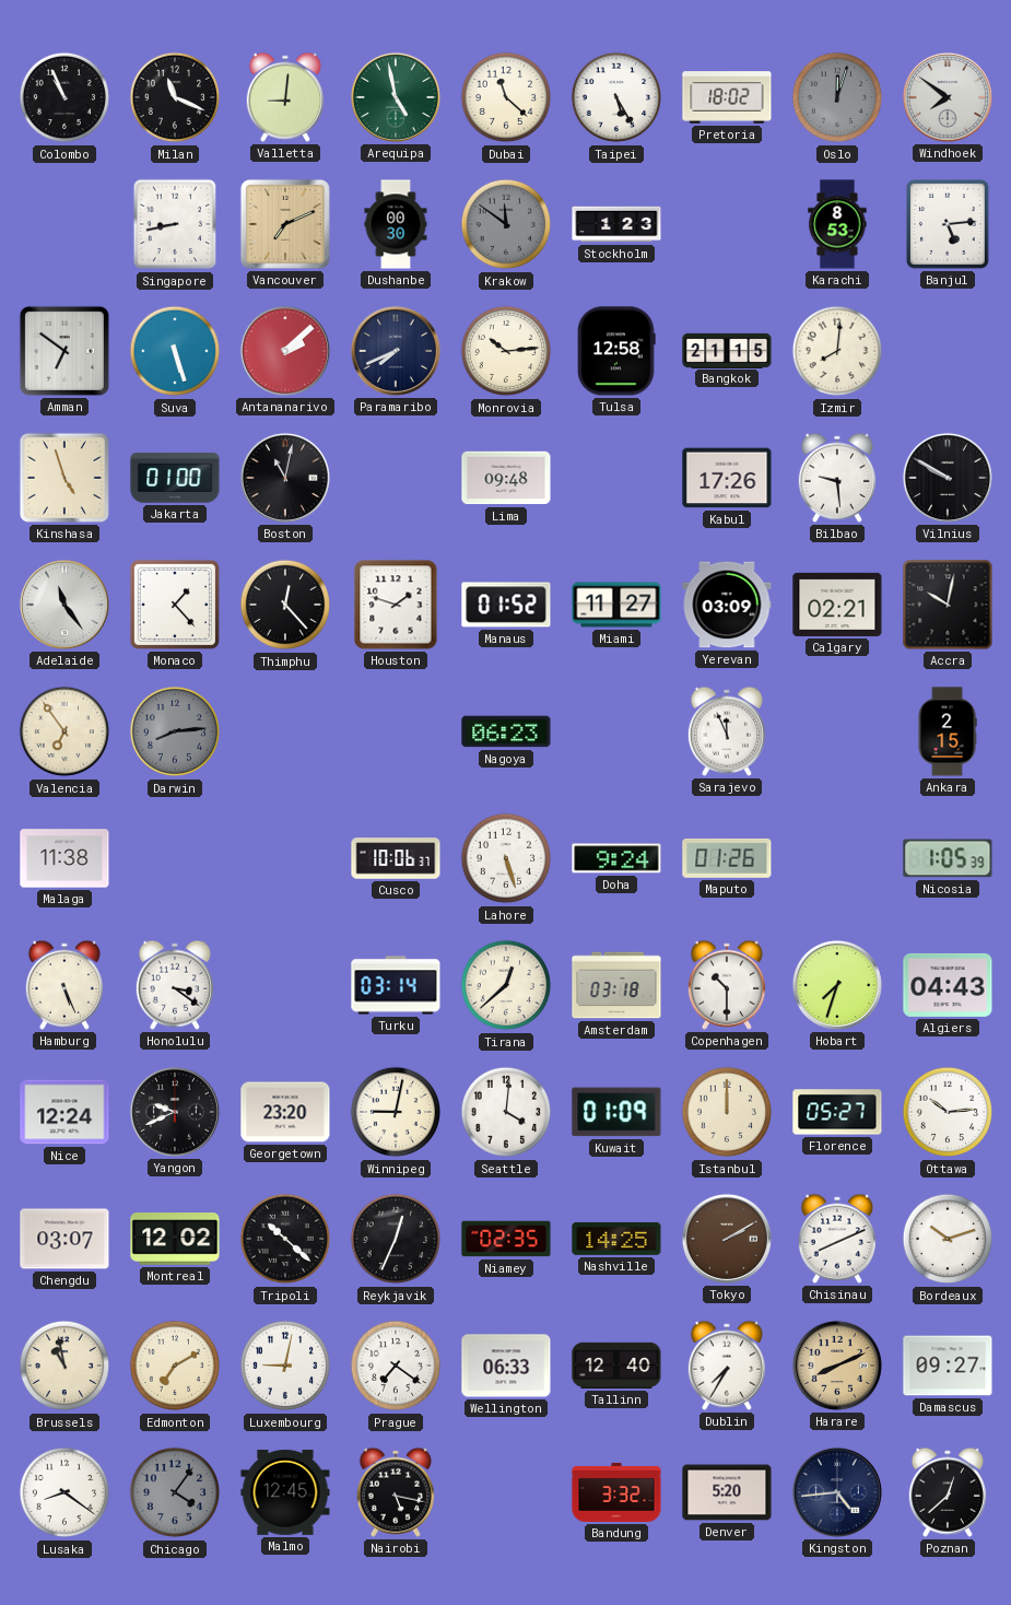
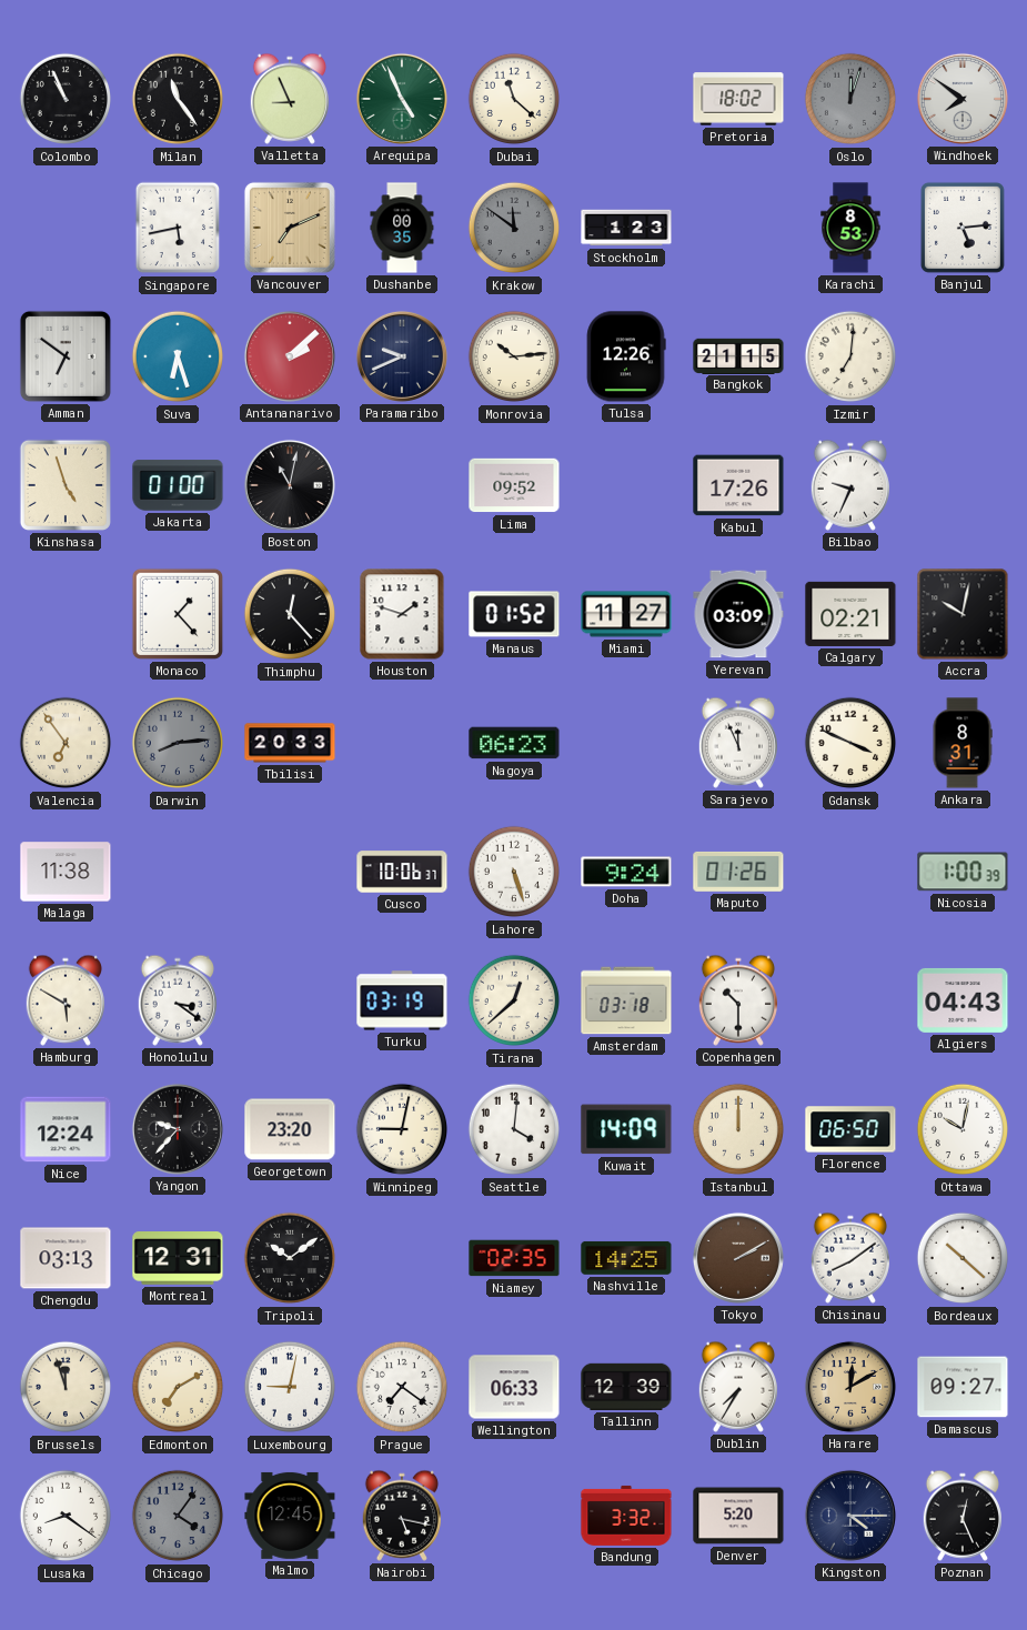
Milan: 11:19 -> 11:24
Valletta: 9:01 -> 8:56
Arequipa: 4:58 -> 4:56
Taipei: 5:25 -> none
Singapore: 8:43 -> 5:43
Dushanbe: 00:30 -> 00:35
Suva: 5:27 -> 6:27
Paramaribo: 7:41 -> 9:41
Tulsa: 12:58 -> 12:26
Izmir: 8:01 -> 7:01
Lima: 09:48 -> 09:52
Bilbao: 9:29 -> 9:34
Vilnius: 9:50 -> none
Adelaide: 11:24 -> none
Tbilisi: none -> 20:33
Gdansk: none -> 3:49
Ankara: 2:15 -> 8:31
Nicosia: 1:05 -> 1:00
Hamburg: 5:26 -> 5:50
Turku: 03:14 -> 03:19
Hobart: 7:33 -> none
Yangon: 9:41 -> 9:37
Kuwait: 01:09 -> 14:09
Florence: 05:27 -> 06:50
Ottawa: 10:14 -> 10:02
Chengdu: 03:07 -> 03:13
Montreal: 12:02 -> 12:31
Tripoli: 10:22 -> 10:09
Reykjavik: 12:34 -> none
Chisinau: 8:11 -> 8:09
Bordeaux: 10:12 -> 10:22
Brussels: 10:58 -> 11:57
Tallinn: 12:40 -> 12:39
Harare: 8:11 -> 12:10
Kingston: 4:44 -> 4:15
Poznan: 12:38 -> 12:26
